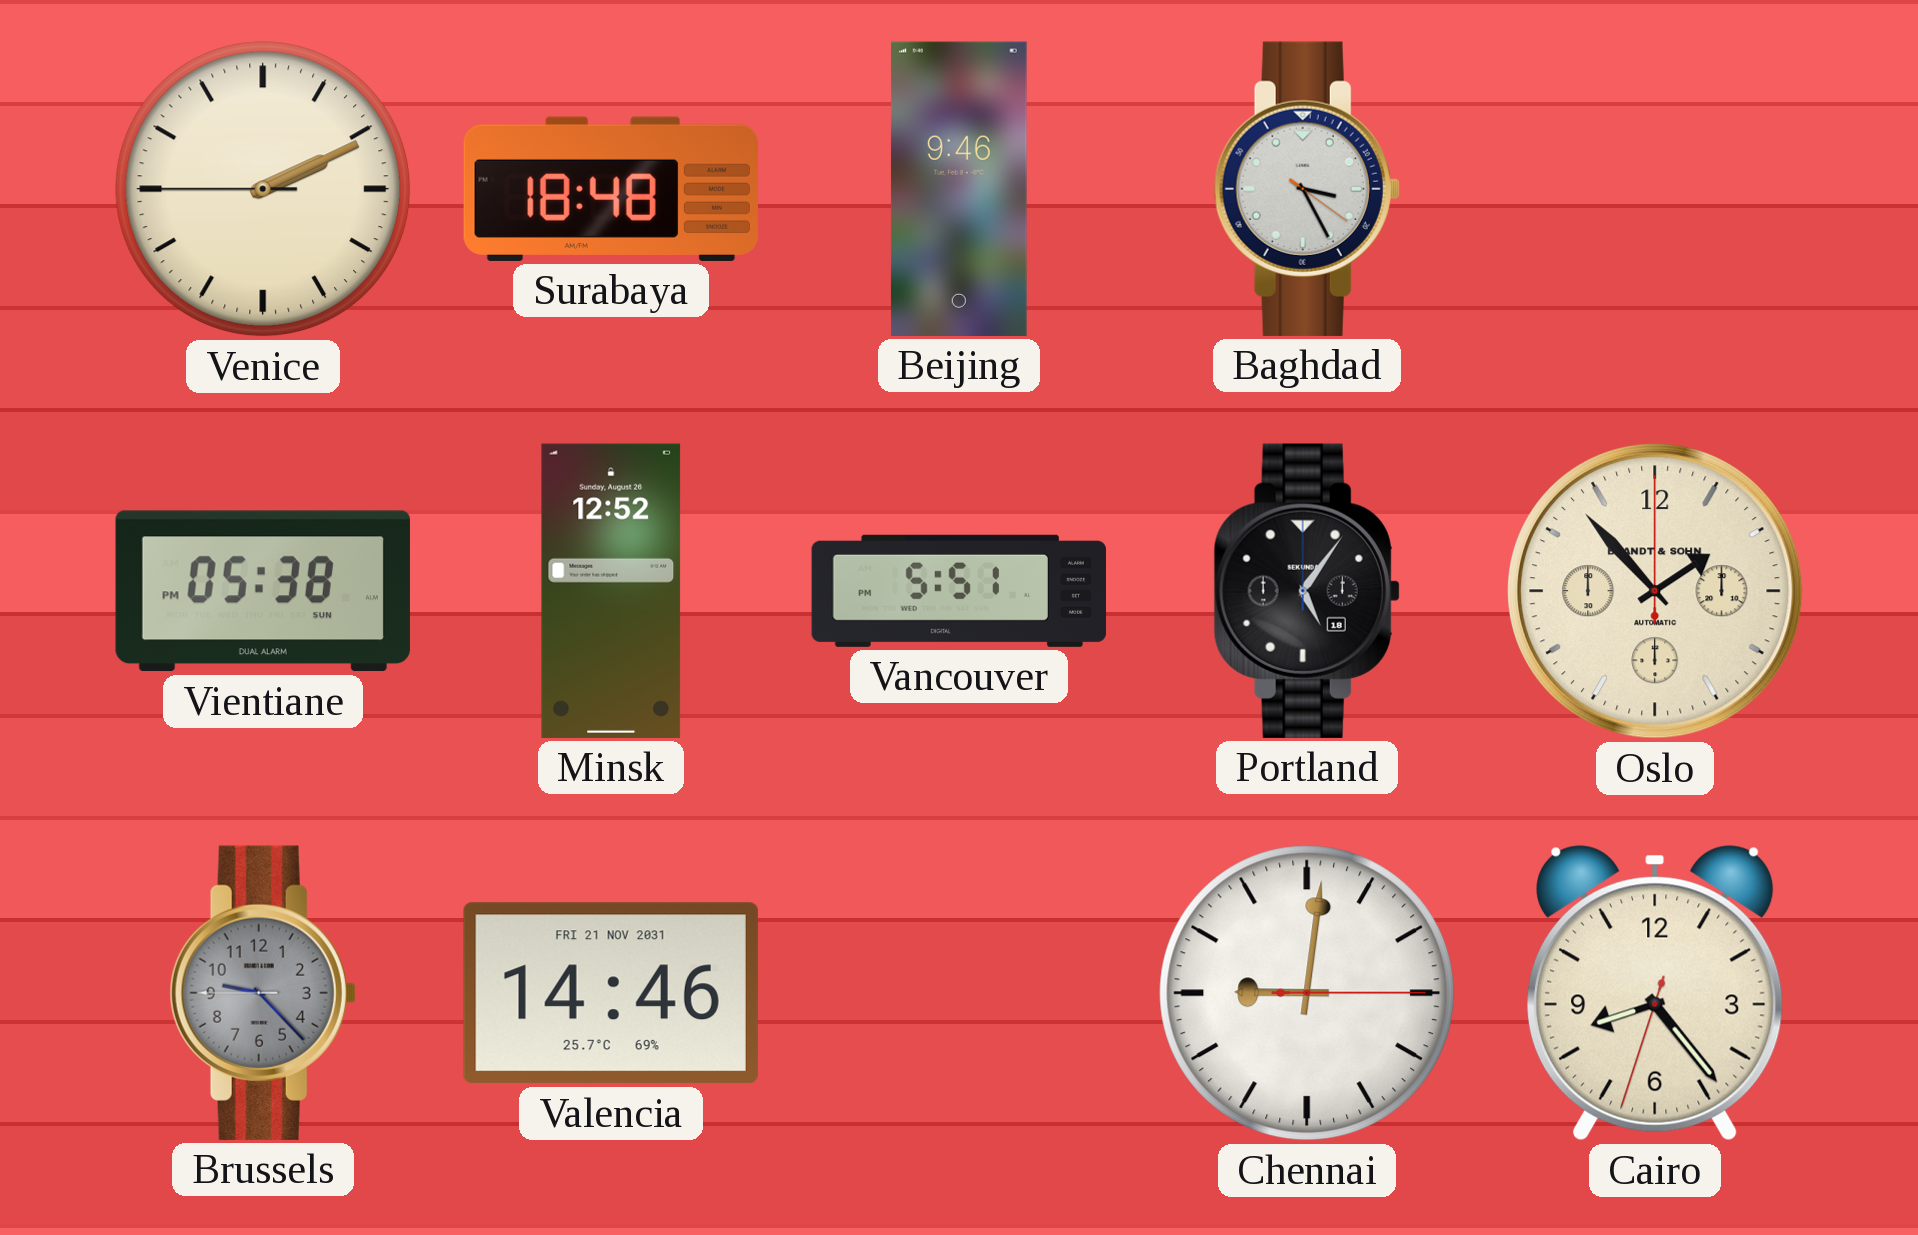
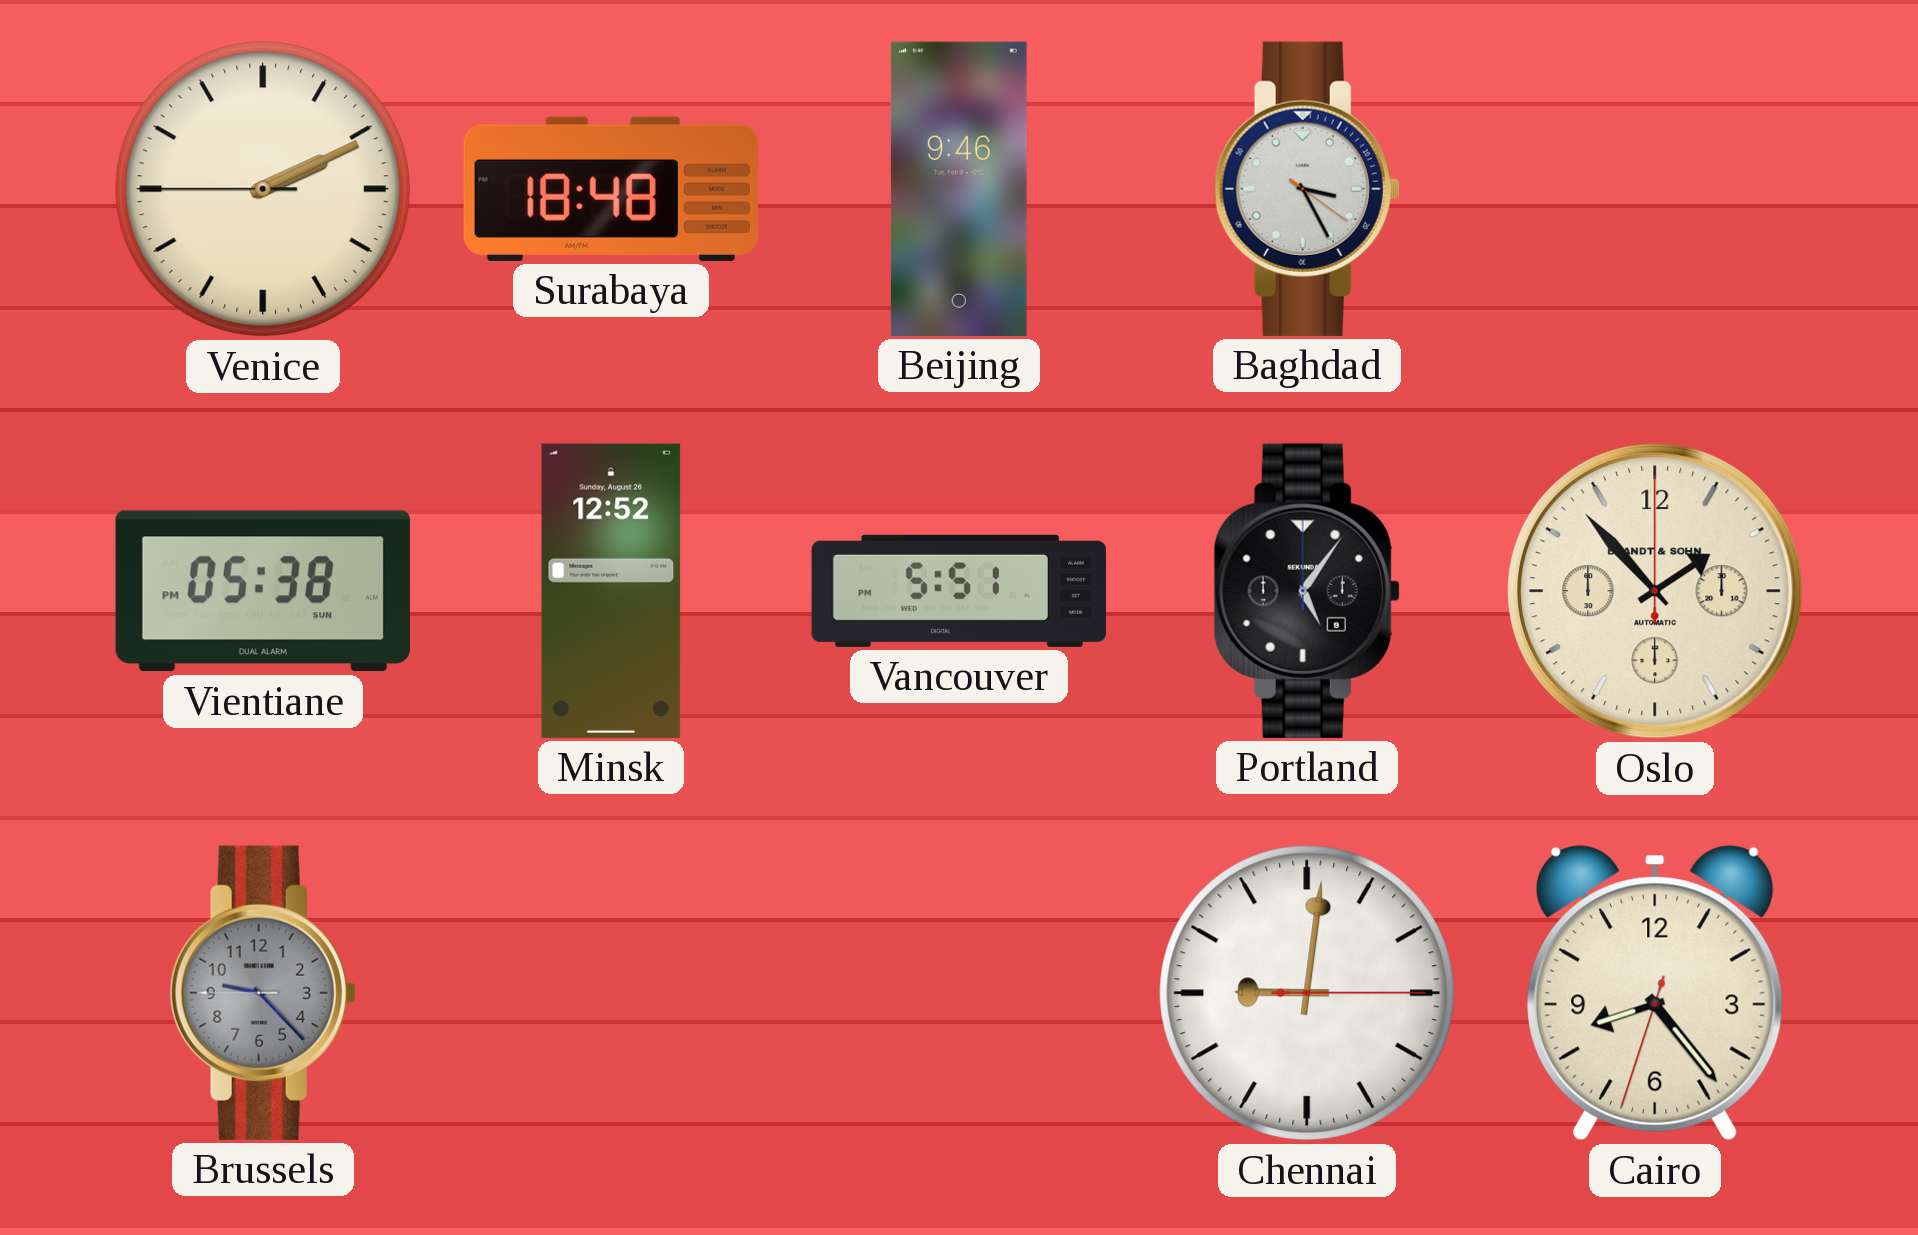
Portland date: 18 -> 9
Valencia: 14:46 -> none
